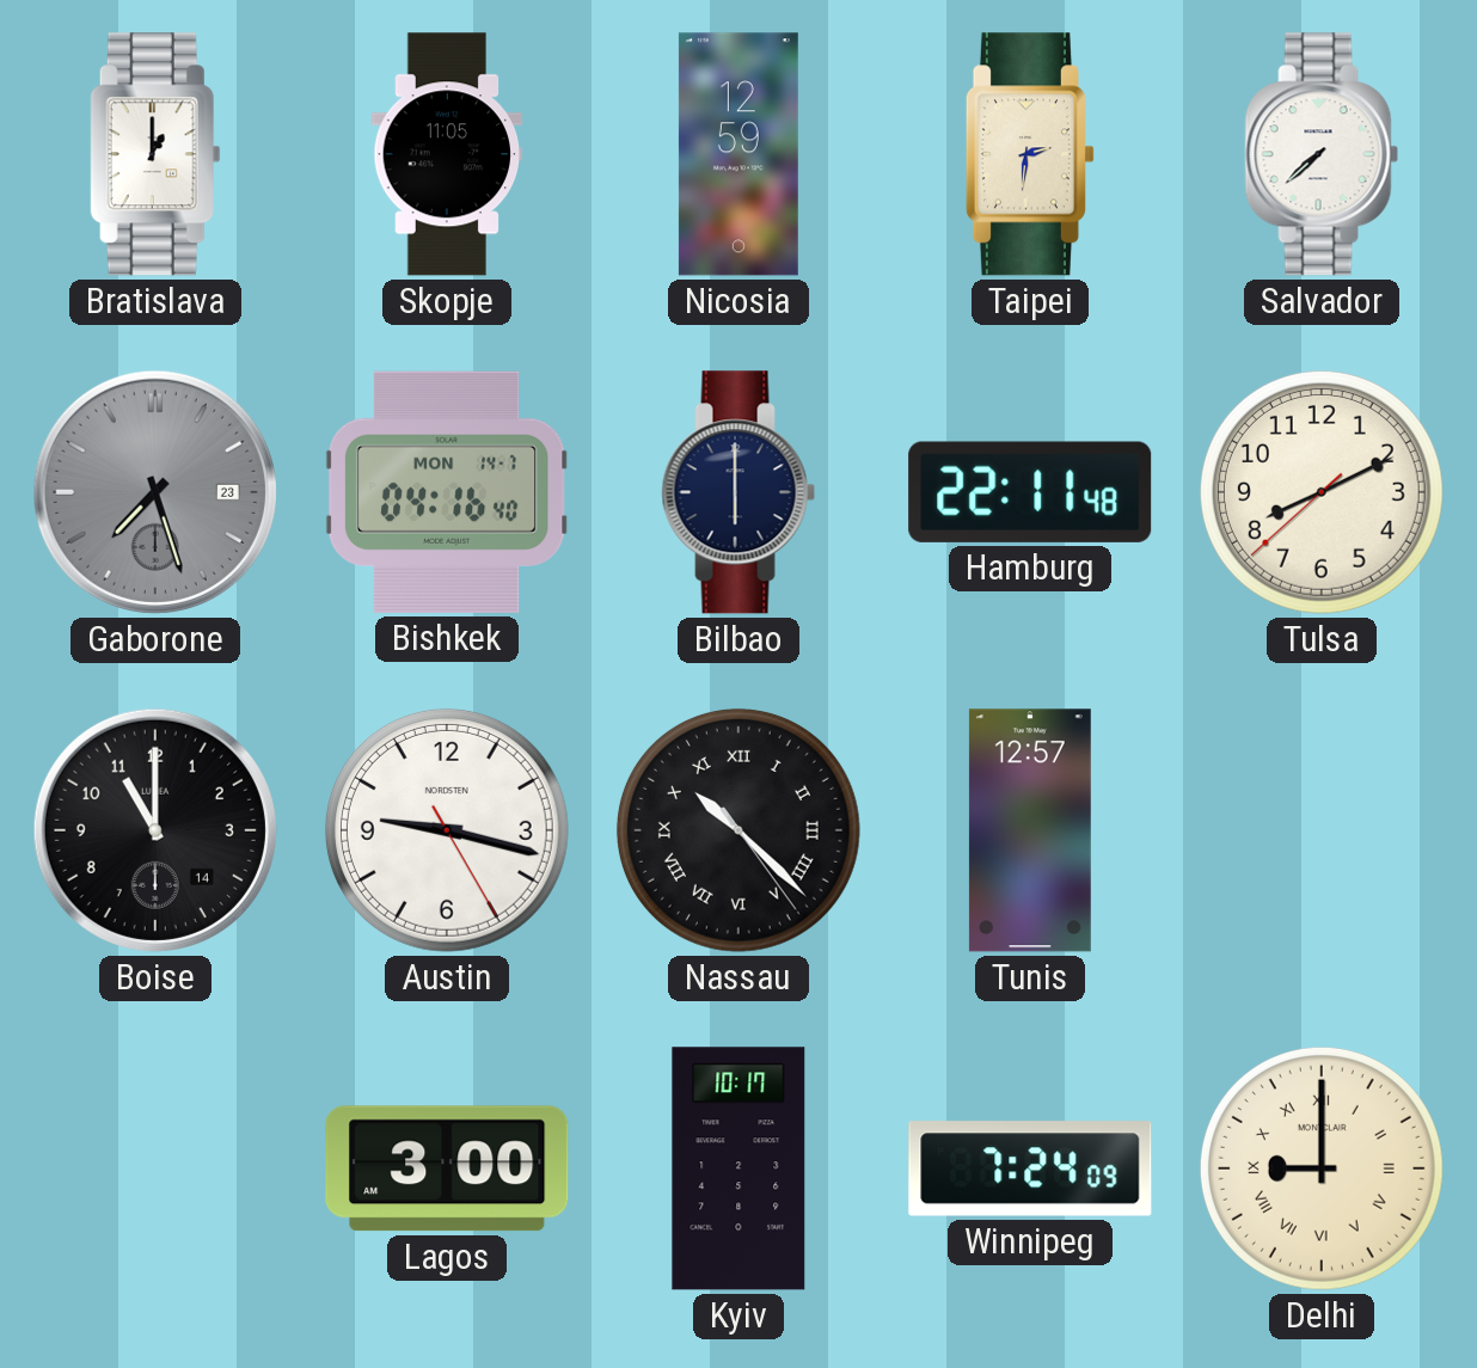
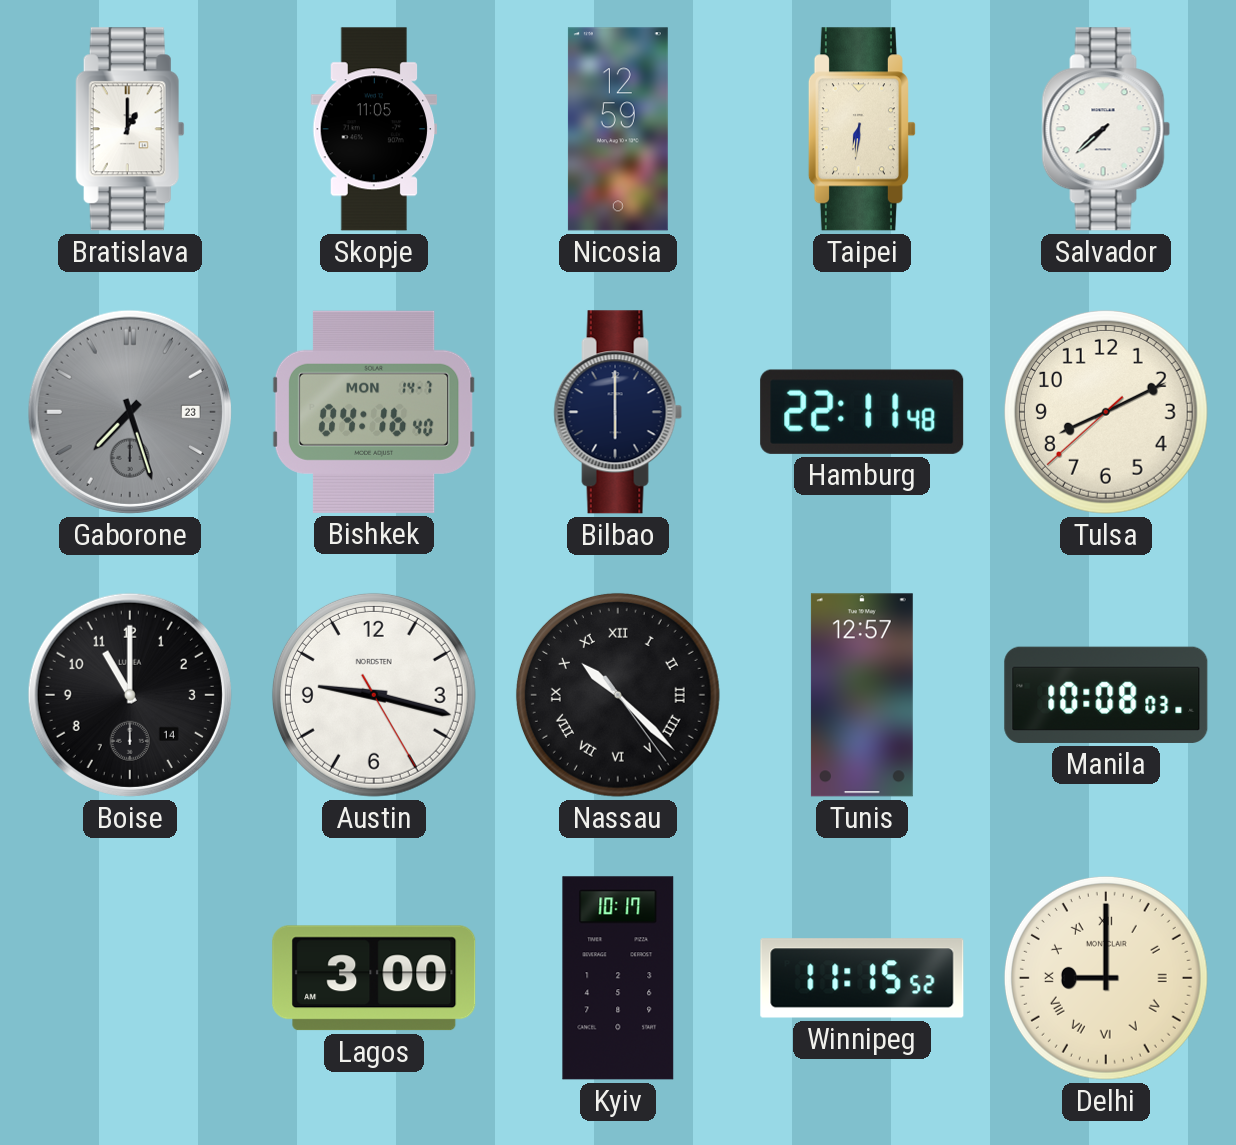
Taipei: 2:31 -> 6:31
Manila: none -> 10:08
Winnipeg: 7:24 -> 11:15
